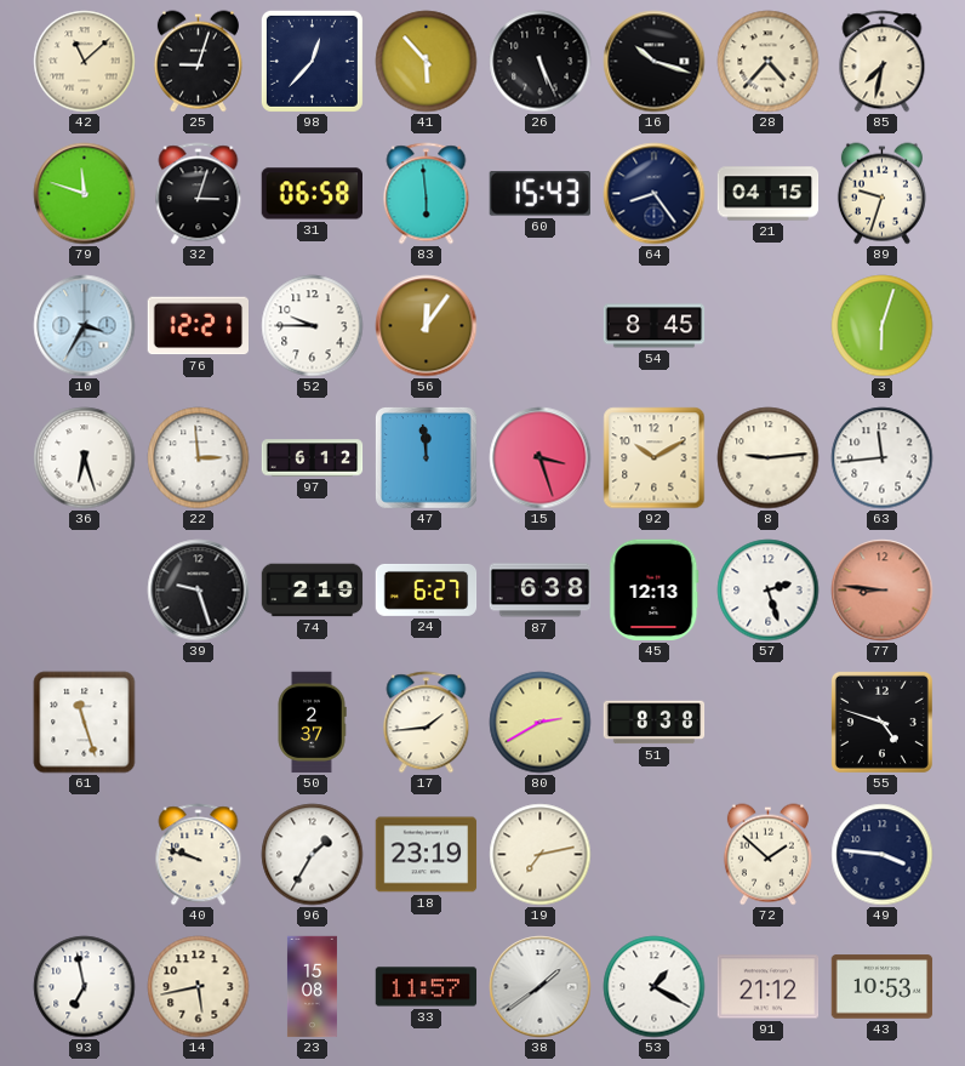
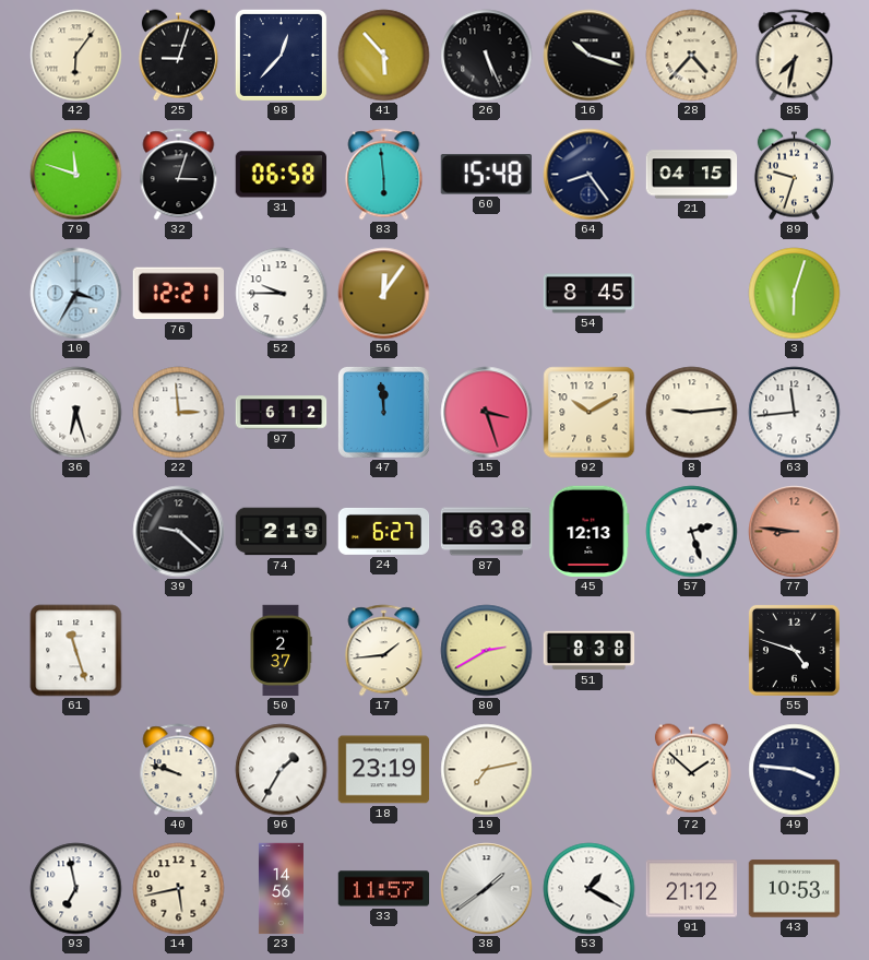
42: 11:08 -> 6:06
60: 15:43 -> 15:48
39: 9:27 -> 9:22
23: 15:08 -> 14:56
